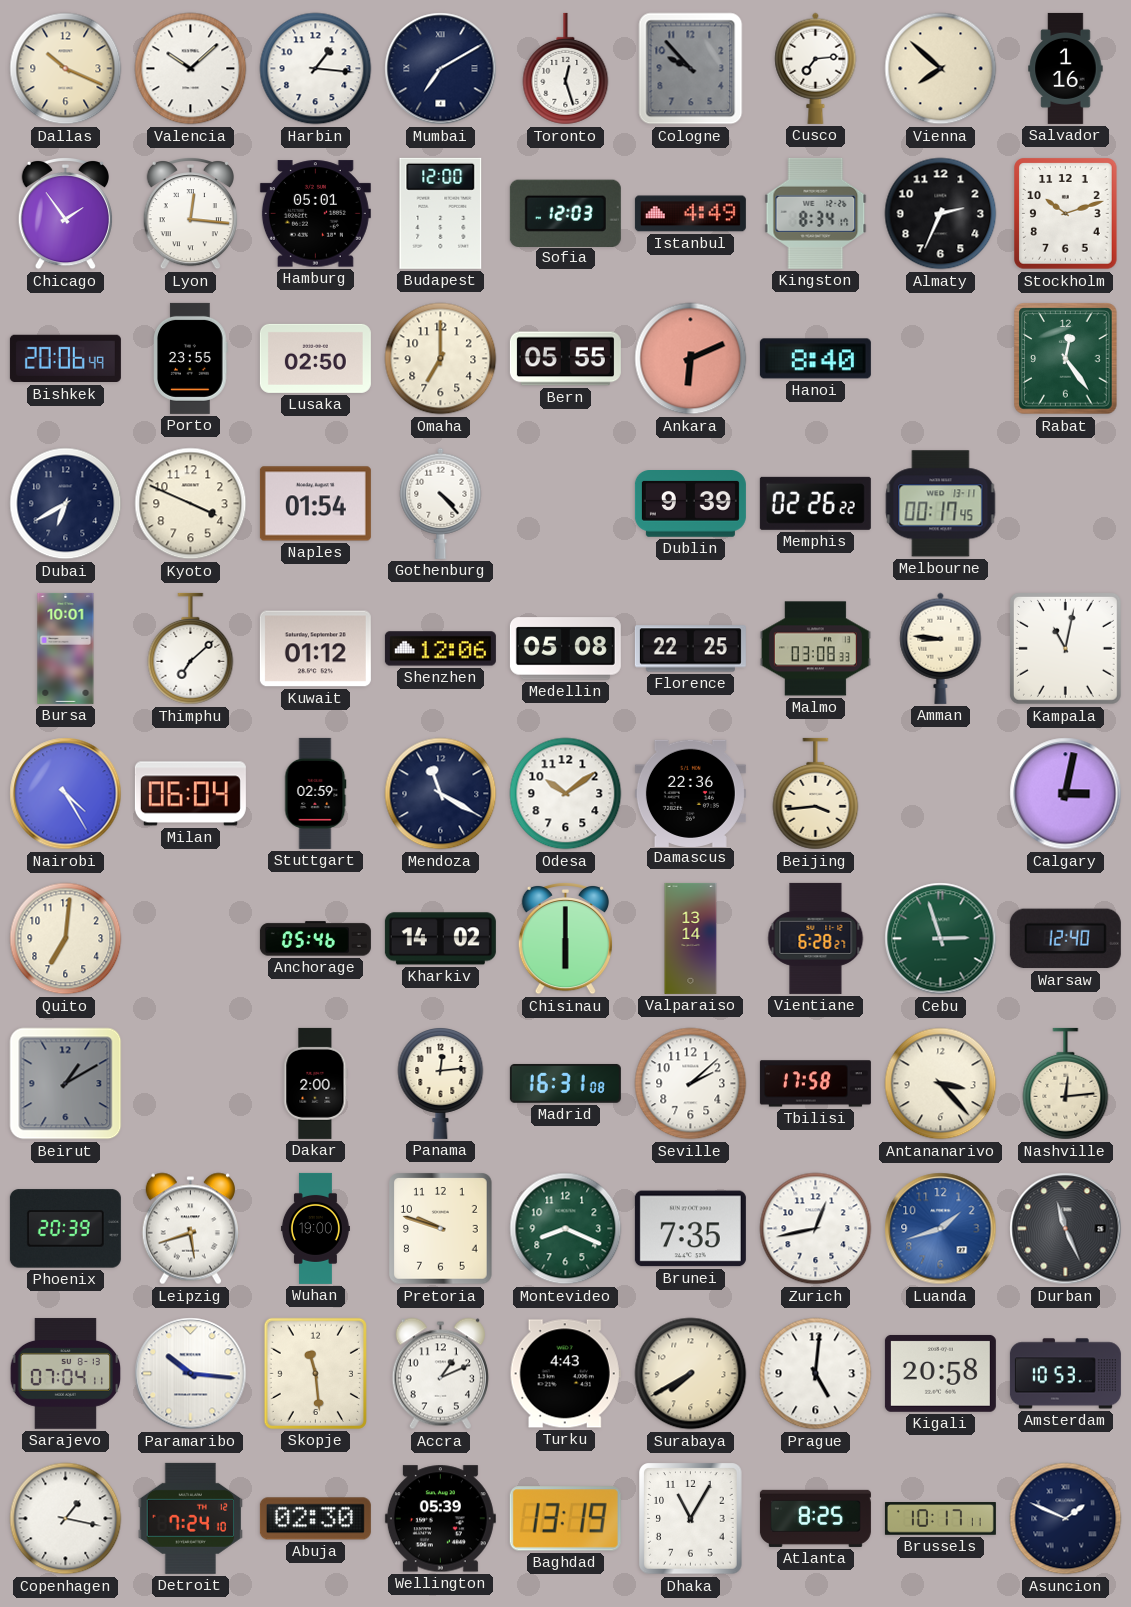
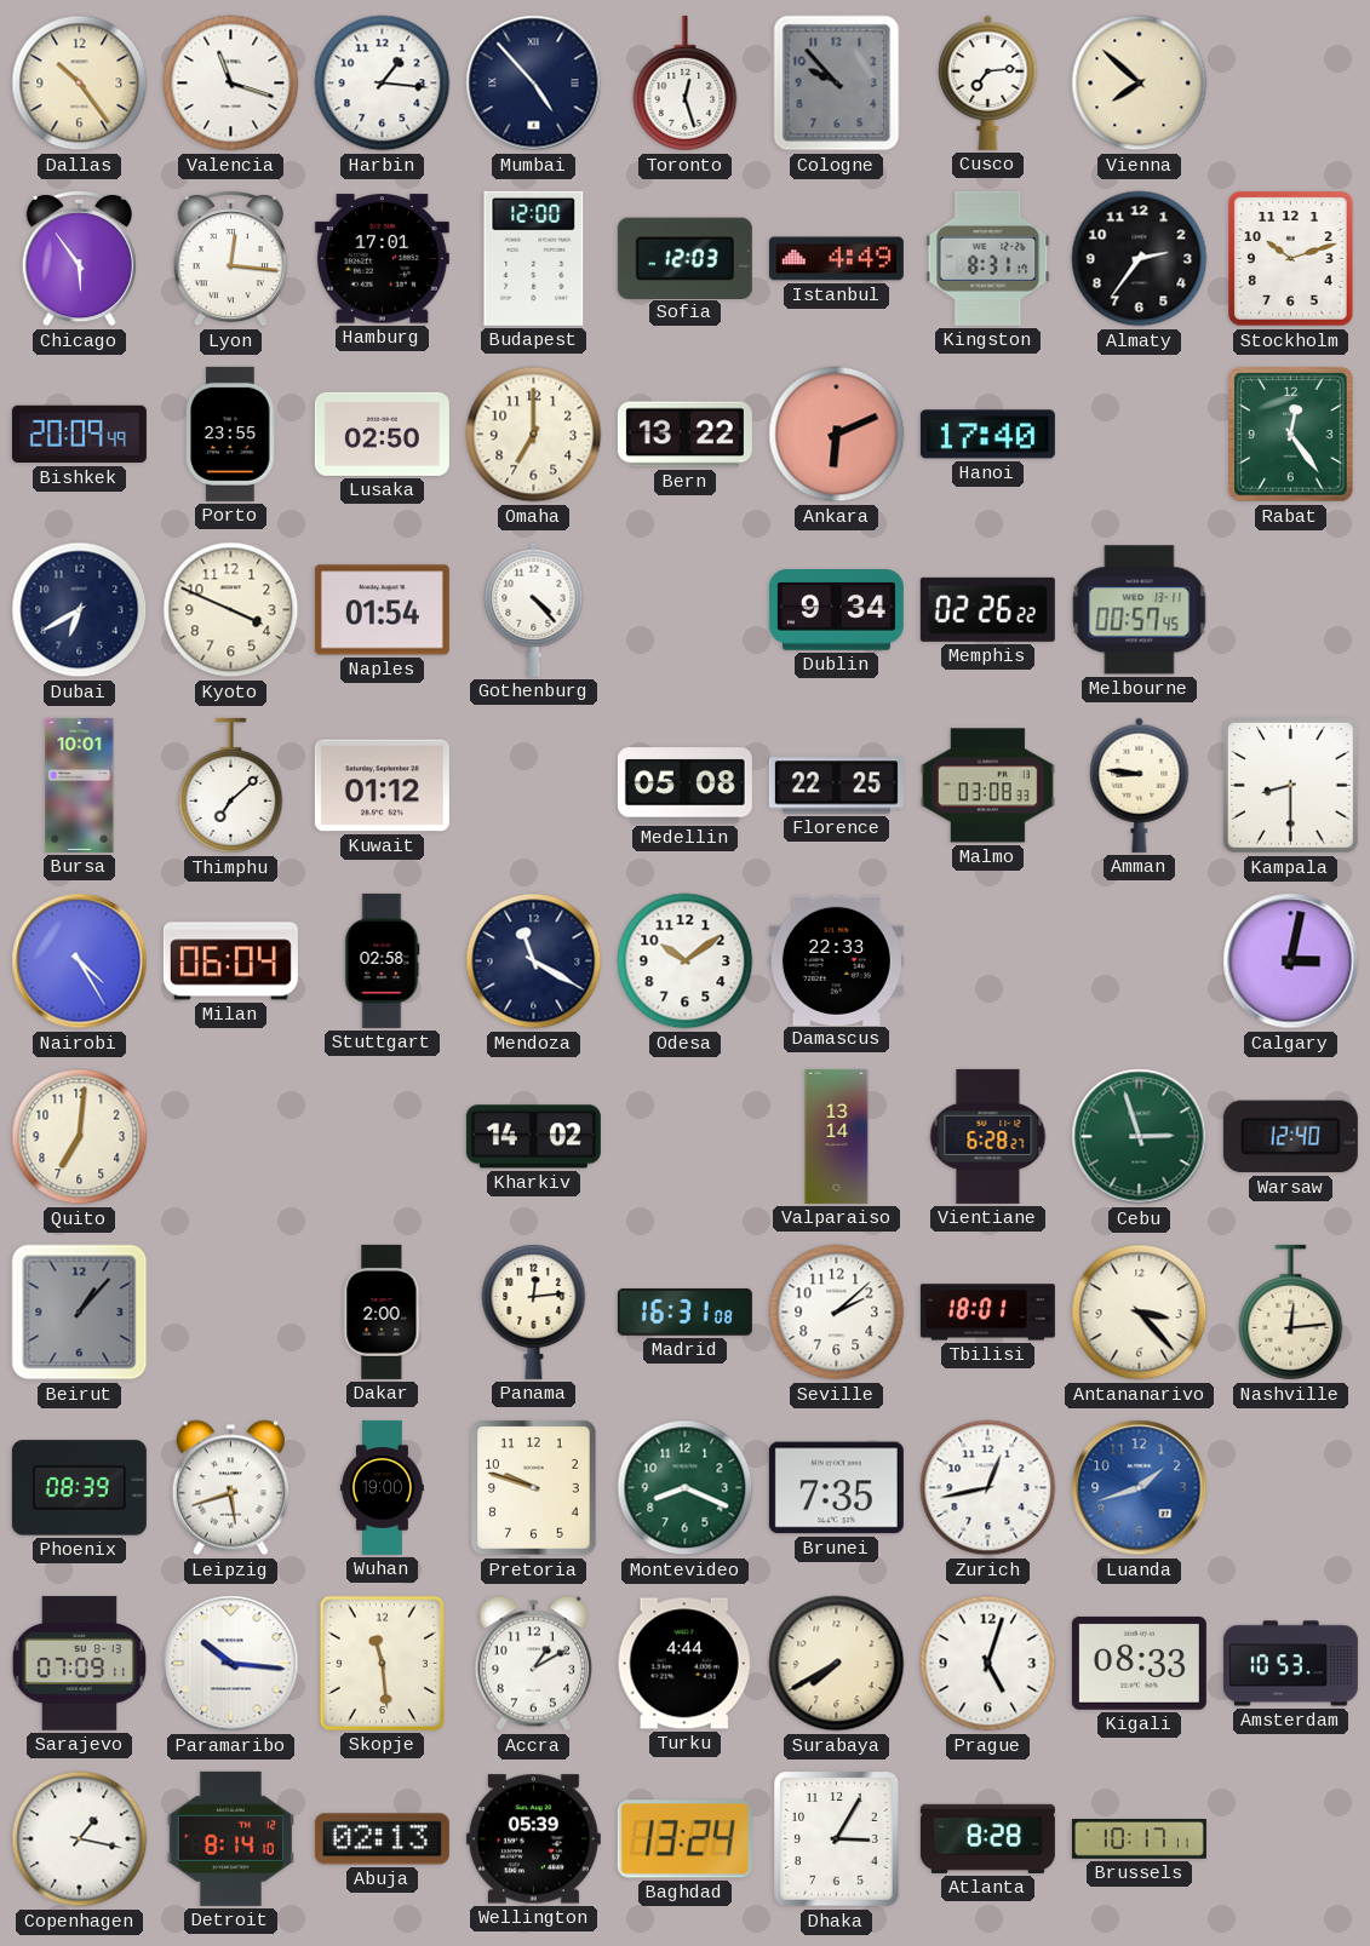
Dallas: 10:19 -> 10:24
Valencia: 10:08 -> 11:18
Mumbai: 7:10 -> 4:53
Salvador: 1:16 -> none
Chicago: 1:54 -> 5:54
Hamburg: 05:01 -> 17:01
Kingston: 8:34 -> 8:31
Almaty: 2:34 -> 2:36
Bishkek: 20:06 -> 20:09
Bern: 05:55 -> 13:22
Hanoi: 8:40 -> 17:40
Dublin: 9:39 -> 9:34
Melbourne: 00:17 -> 00:57
Shenzhen: 12:06 -> none
Kampala: 11:02 -> 8:30
Stuttgart: 02:59 -> 02:58
Damascus: 22:36 -> 22:33
Beijing: 3:44 -> none
Anchorage: 05:46 -> none
Chisinau: 6:00 -> none
Beirut: 1:10 -> 1:07
Tbilisi: 17:58 -> 18:01
Phoenix: 20:39 -> 08:39
Durban: 11:26 -> none
Sarajevo: 07:04 -> 07:09
Accra: 1:11 -> 1:10
Turku: 4:43 -> 4:44
Prague: 5:01 -> 5:03
Kigali: 20:58 -> 08:33
Detroit: 7:24 -> 8:14
Abuja: 02:30 -> 02:13
Baghdad: 13:19 -> 13:24
Dhaka: 11:05 -> 3:05
Atlanta: 8:25 -> 8:28
Asuncion: 1:49 -> none
